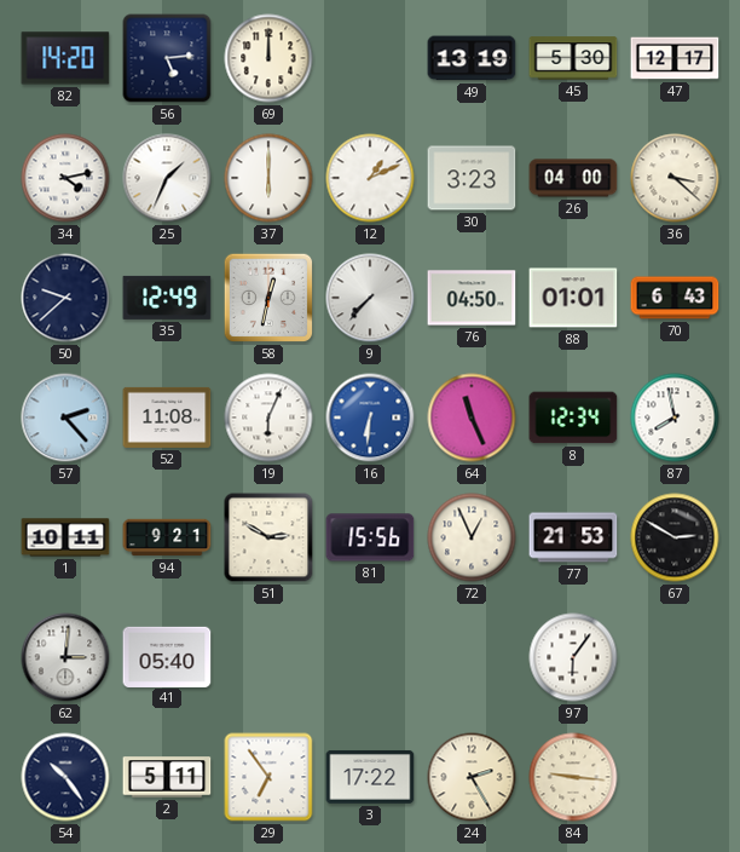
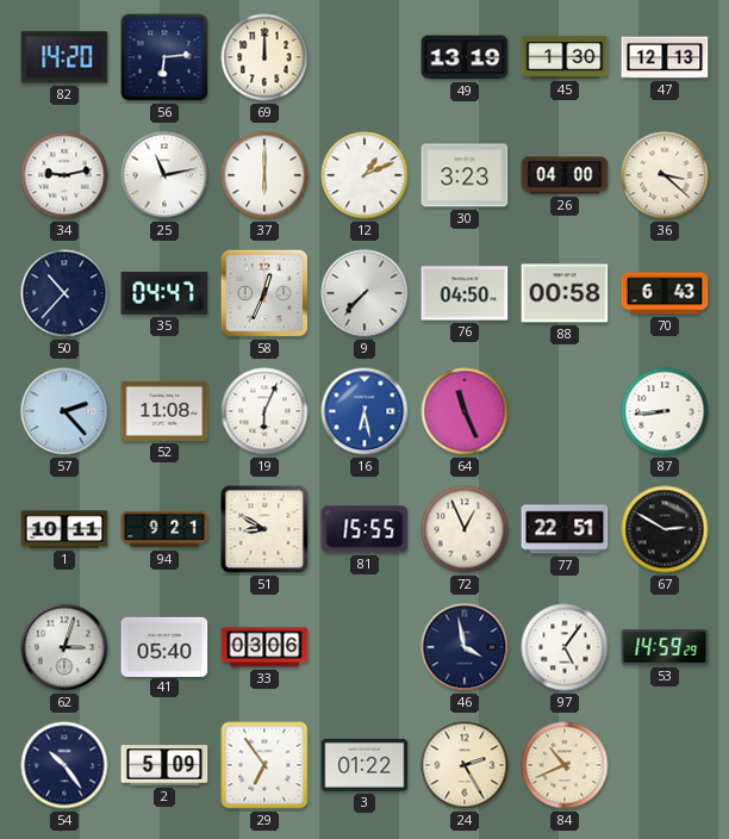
56: 5:14 -> 6:14
45: 5:30 -> 1:30
47: 12:17 -> 12:13
34: 4:13 -> 9:13
25: 1:34 -> 11:13
50: 9:38 -> 10:37
35: 12:49 -> 04:47
58: 12:32 -> 12:34
88: 01:01 -> 00:58
16: 6:31 -> 6:28
8: 12:34 -> none
87: 7:58 -> 8:44
51: 2:50 -> 8:50
81: 15:56 -> 15:55
77: 21:53 -> 22:51
62: 3:01 -> 3:03
33: none -> 03:06
46: none -> 3:58
97: 6:06 -> 5:06
53: none -> 14:59
2: 5:11 -> 5:09
3: 17:22 -> 01:22
84: 9:16 -> 10:41
